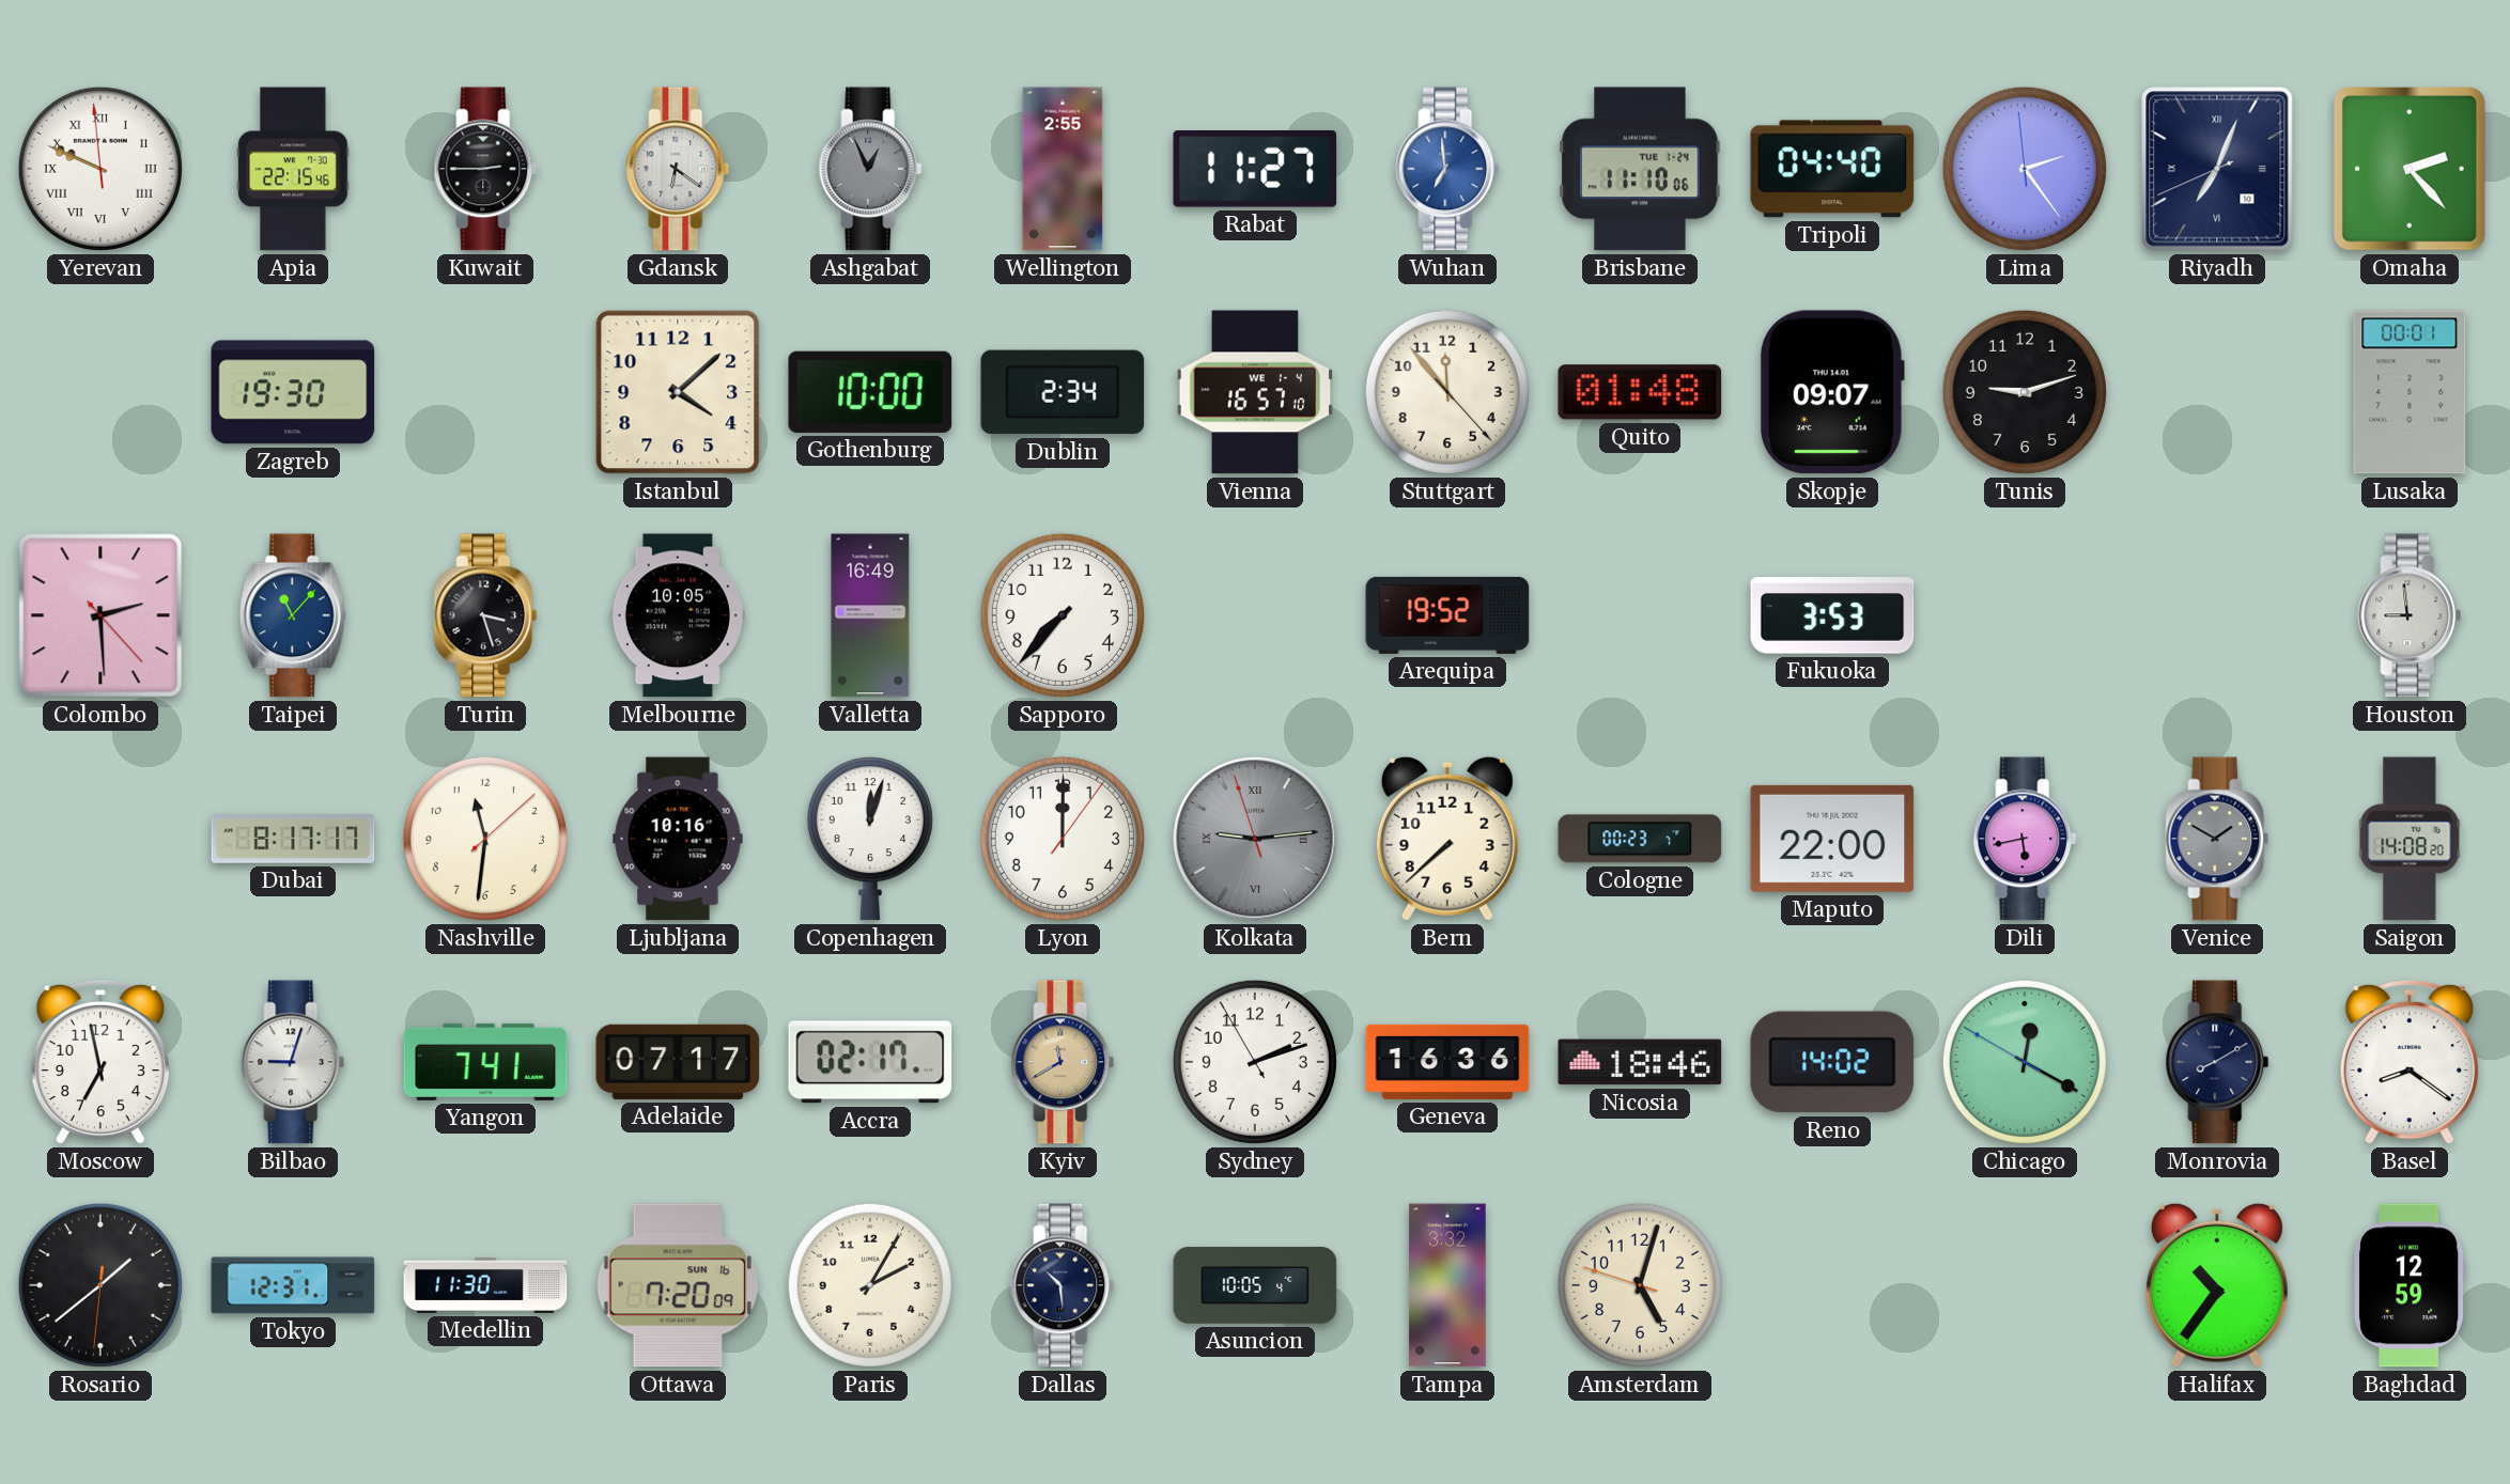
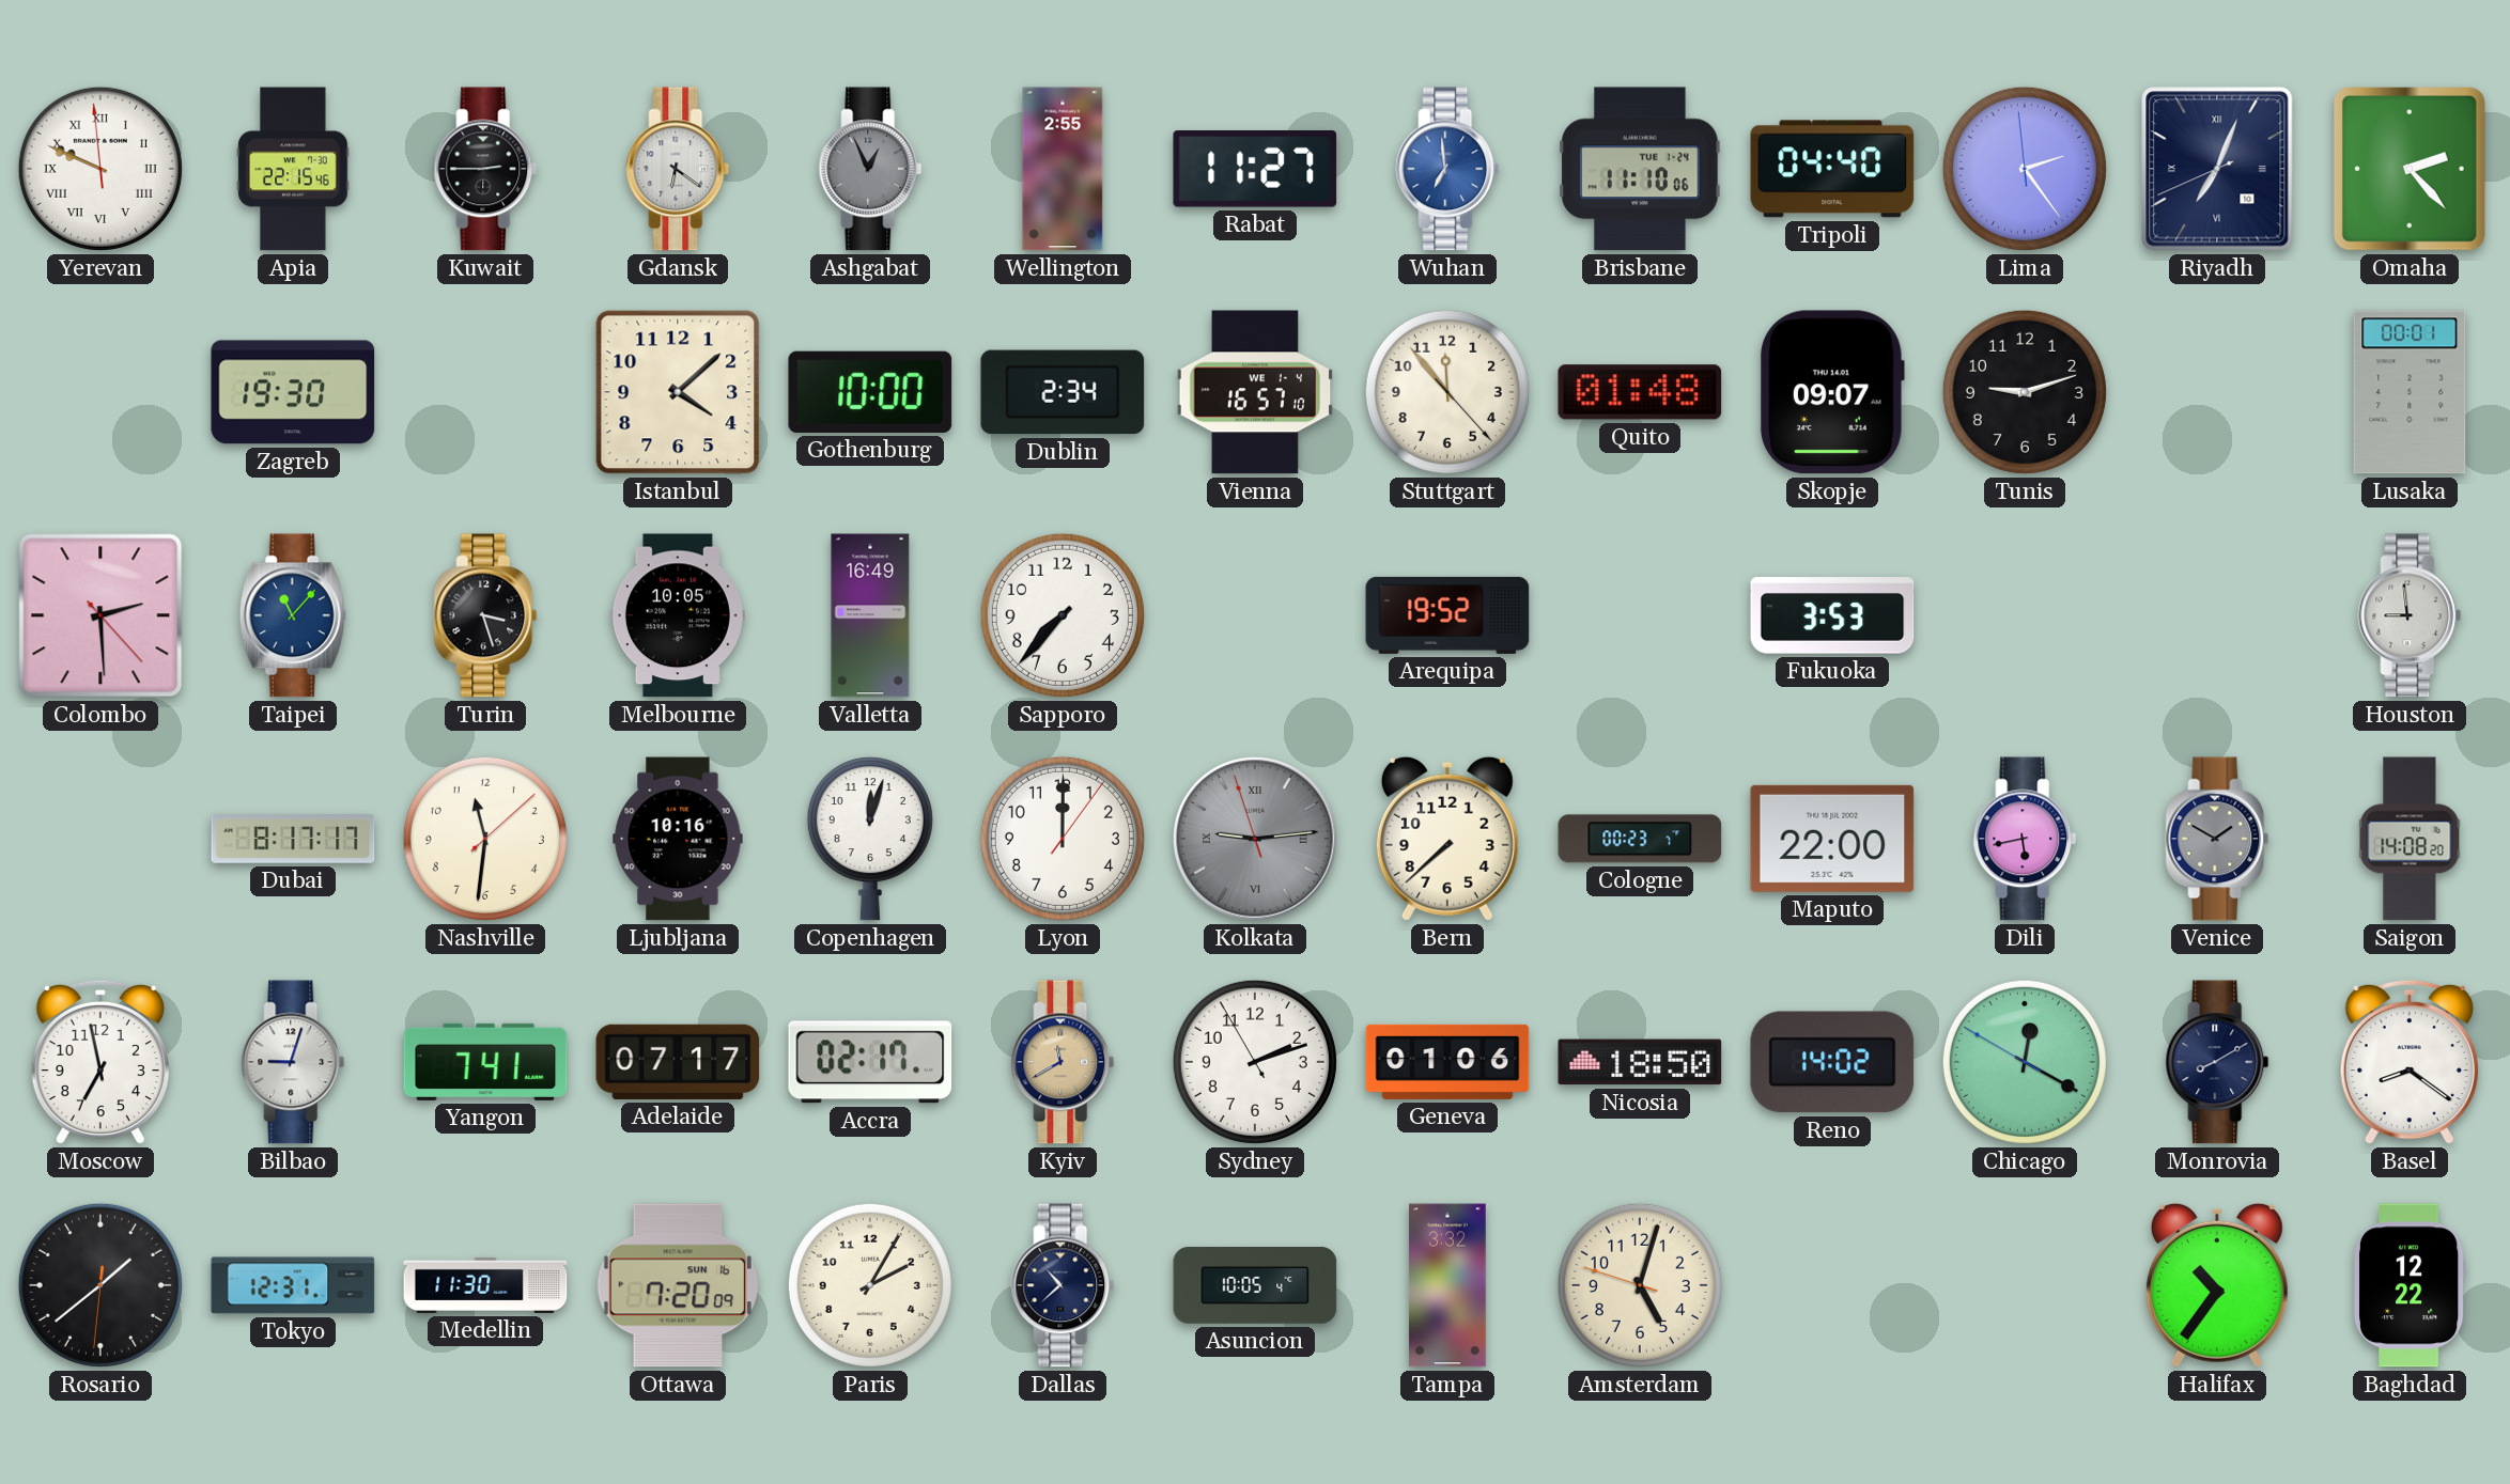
Geneva: 16:36 -> 01:06
Nicosia: 18:46 -> 18:50
Dallas: 10:29 -> 10:38
Baghdad: 12:59 -> 12:22
